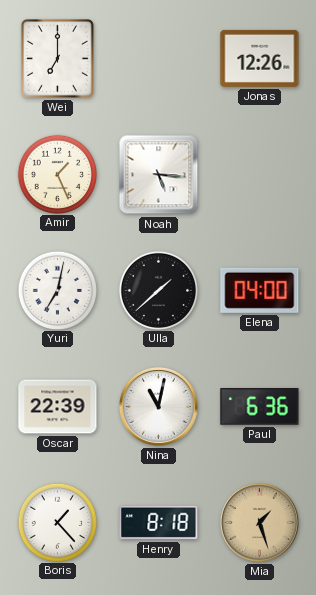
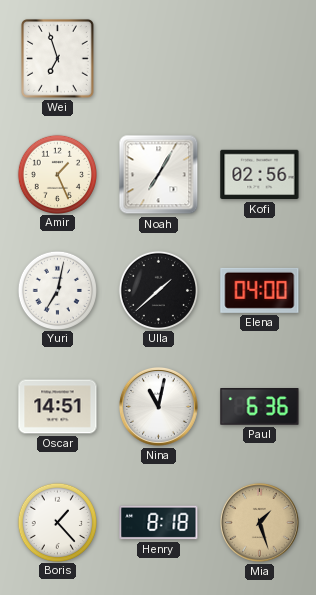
Wei: 7:00 -> 6:57
Jonas: 12:26 -> none
Noah: 5:16 -> 7:05
Kofi: none -> 02:56
Oscar: 22:39 -> 14:51
